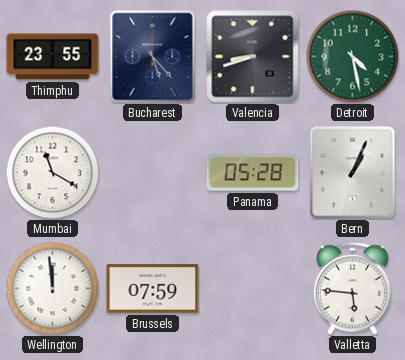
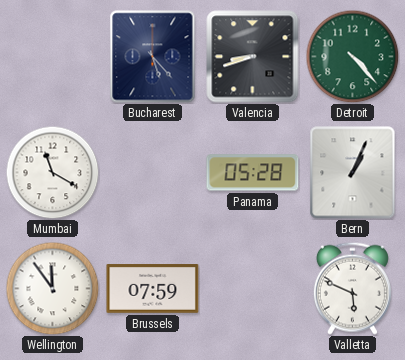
Thimphu: 23:55 -> none
Detroit: 4:28 -> 4:23
Wellington: 11:59 -> 11:54
Valletta: 5:46 -> 5:49
